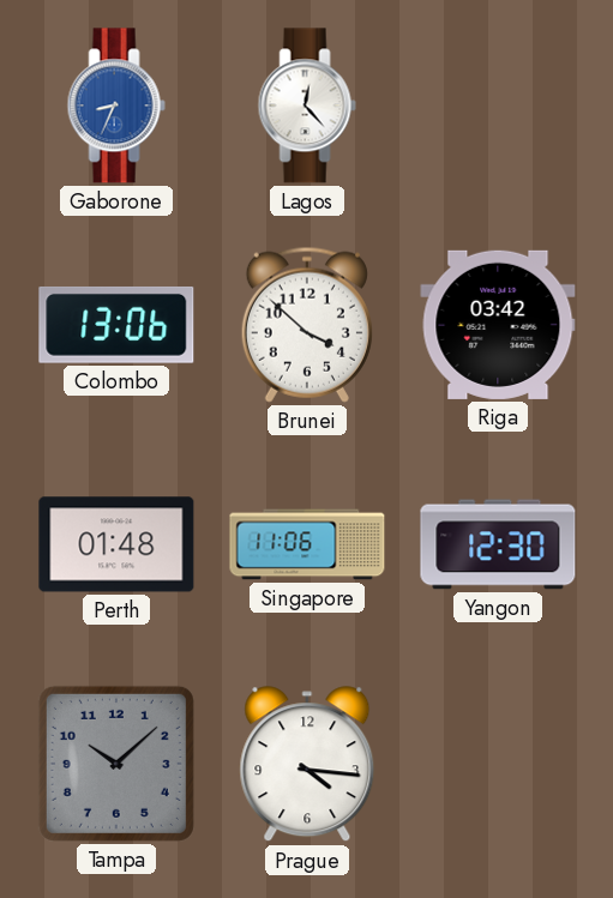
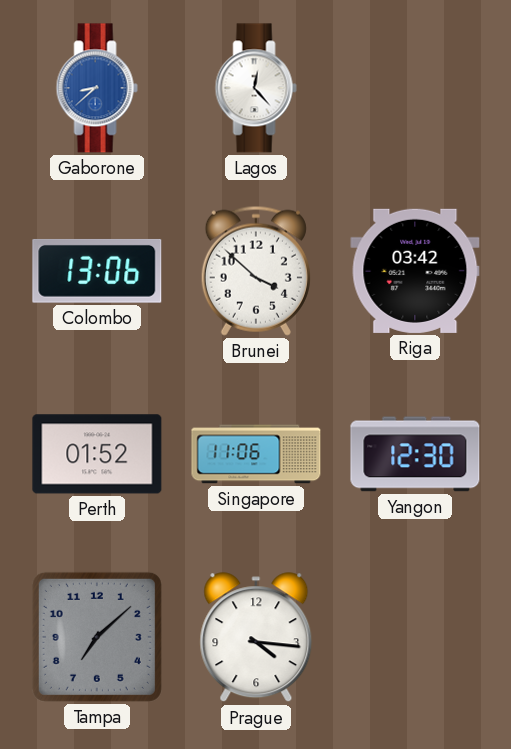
Gaborone: 8:34 -> 8:38
Perth: 01:48 -> 01:52
Tampa: 10:08 -> 7:08
